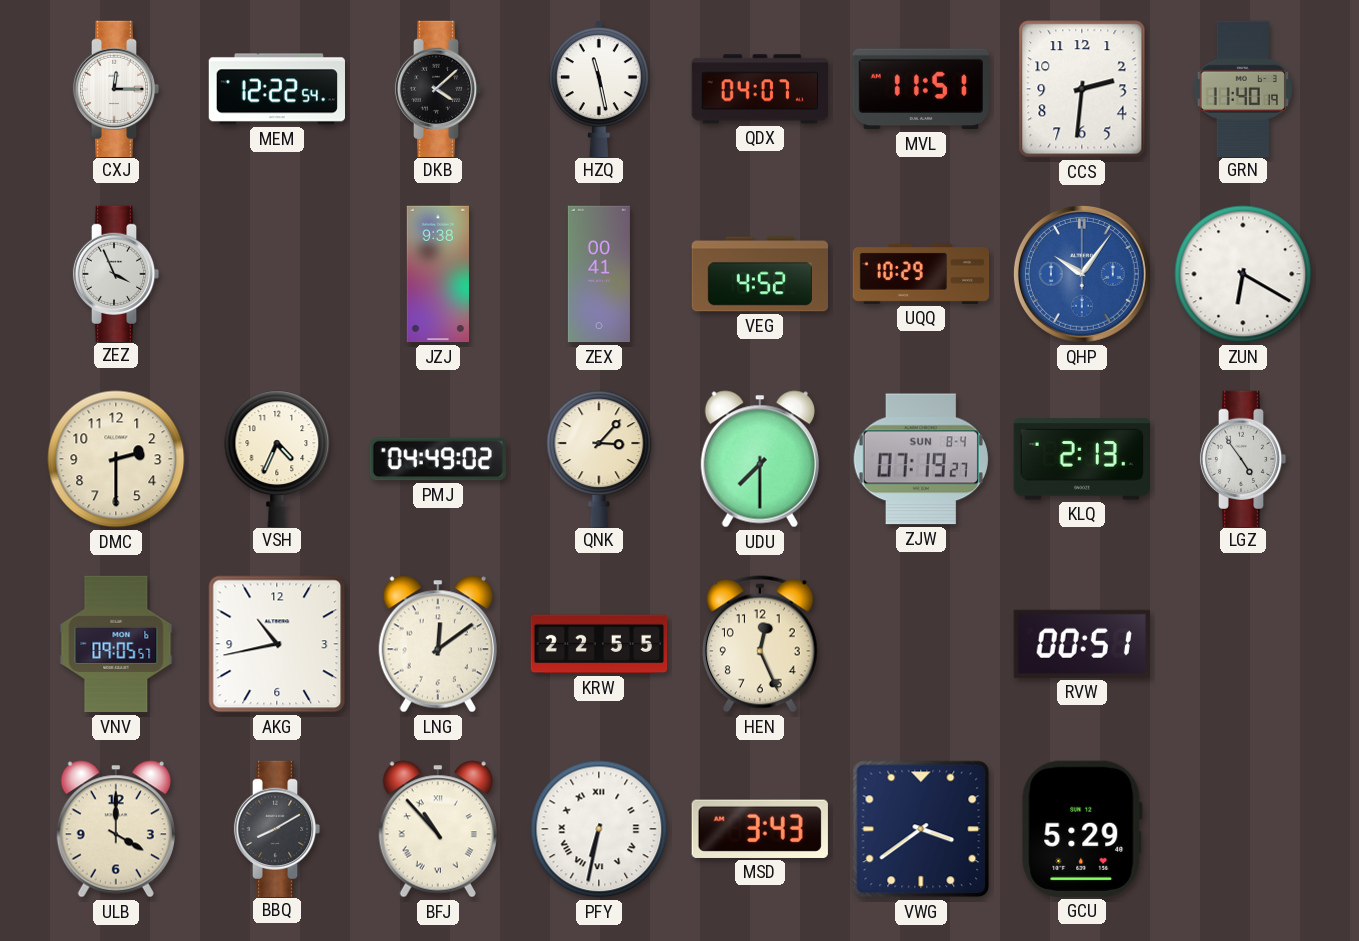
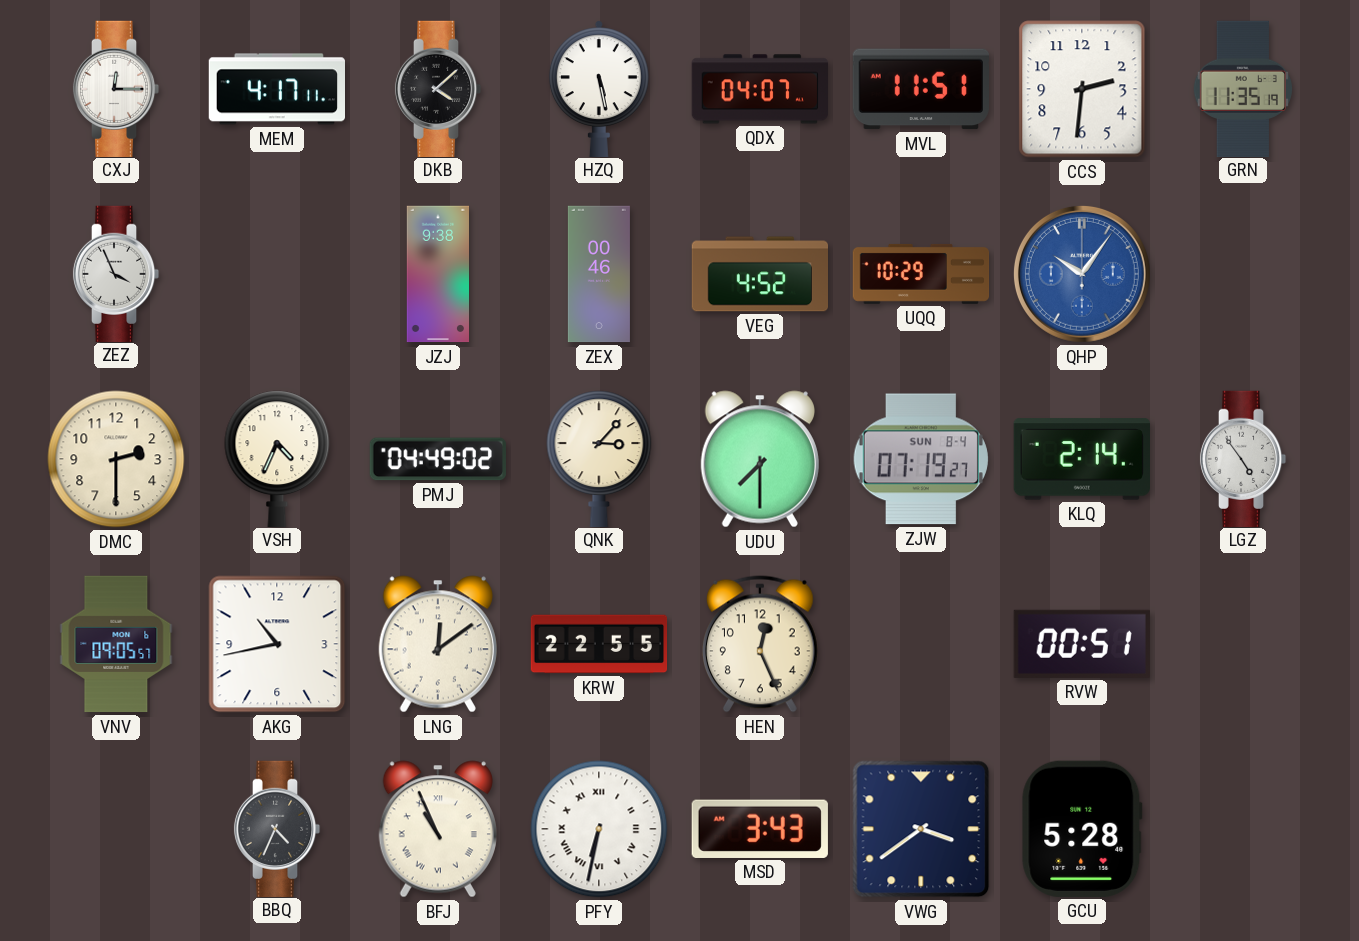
MEM: 12:22 -> 4:17
HZQ: 11:28 -> 5:28
GRN: 11:40 -> 11:35
ZEX: 00:41 -> 00:46
ZUN: 6:20 -> none
KLQ: 2:13 -> 2:14
ULB: 4:00 -> none
BBQ: 8:10 -> 4:34
BFJ: 10:53 -> 10:56
GCU: 5:29 -> 5:28
